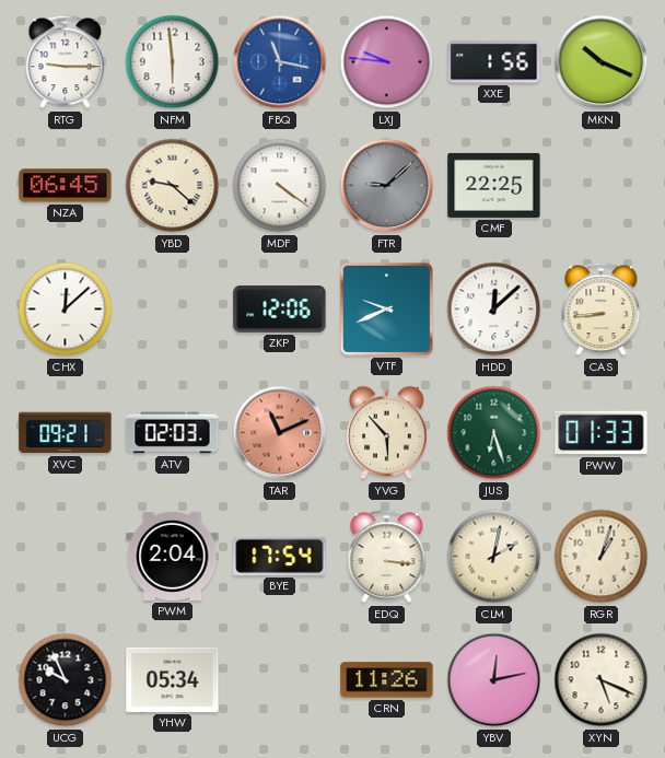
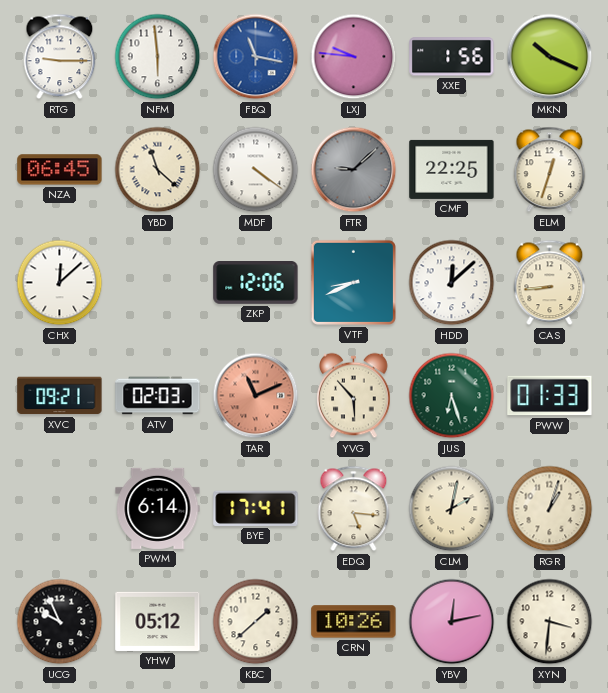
YBD: 9:22 -> 11:22
ELM: none -> 12:33
VTF: 9:41 -> 8:41
PWM: 2:04 -> 6:14
BYE: 17:54 -> 17:41
EDQ: 3:16 -> 5:16
YHW: 05:34 -> 05:12
KBC: none -> 1:38
CRN: 11:26 -> 10:26
XYN: 5:19 -> 3:31
